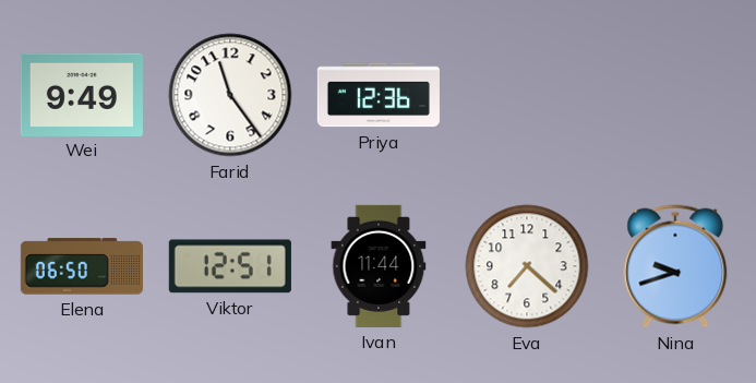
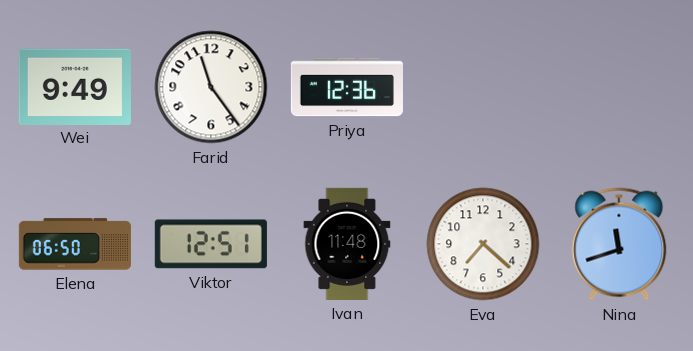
Ivan: 11:44 -> 11:48
Nina: 9:42 -> 11:42
